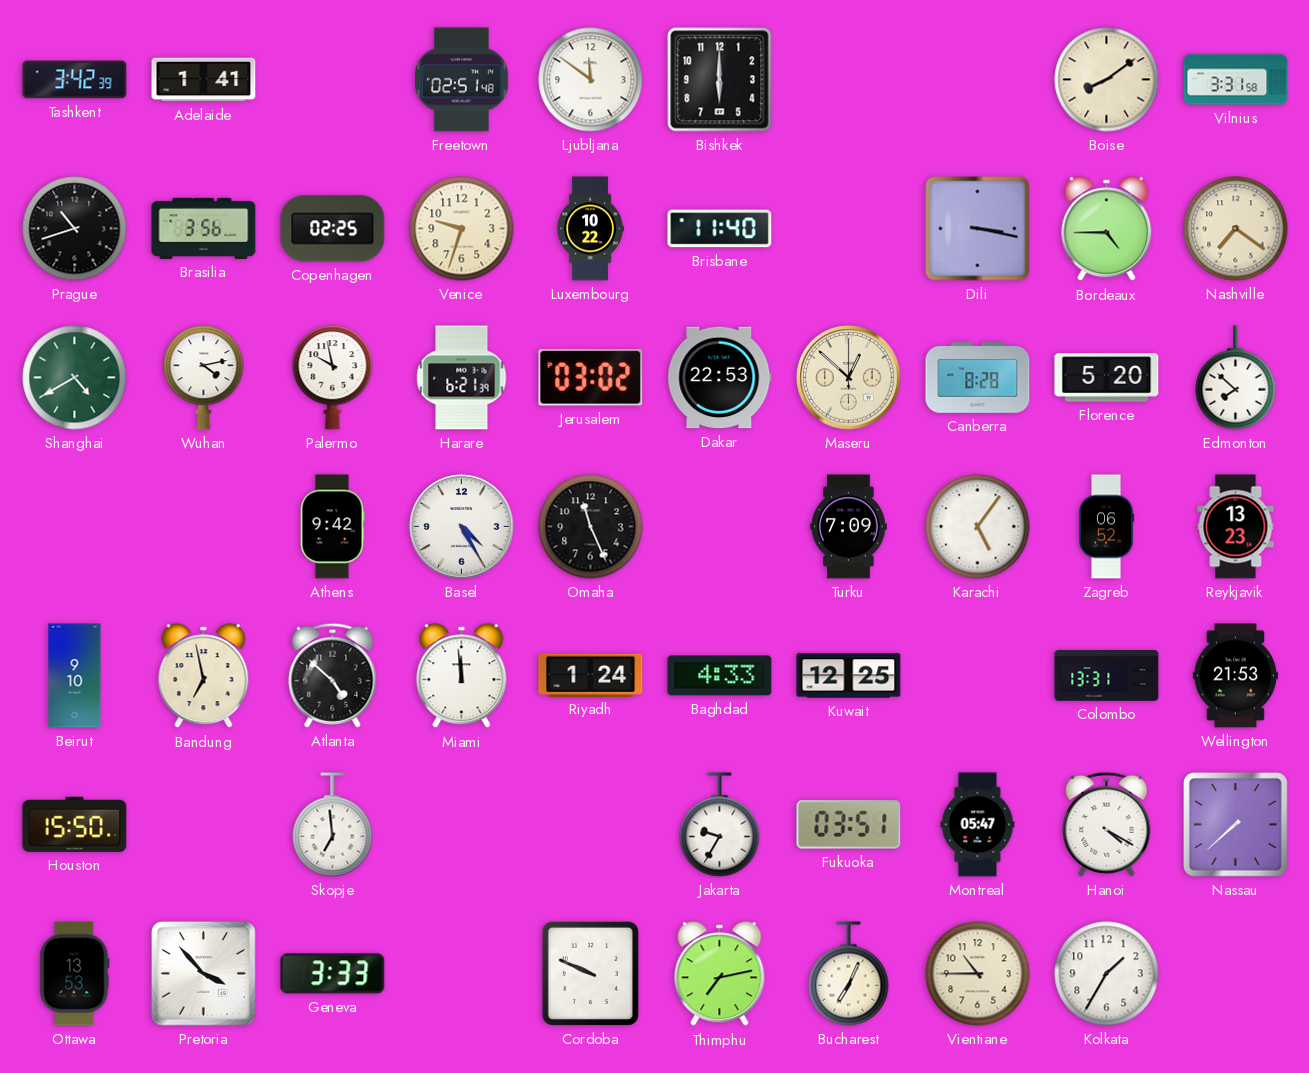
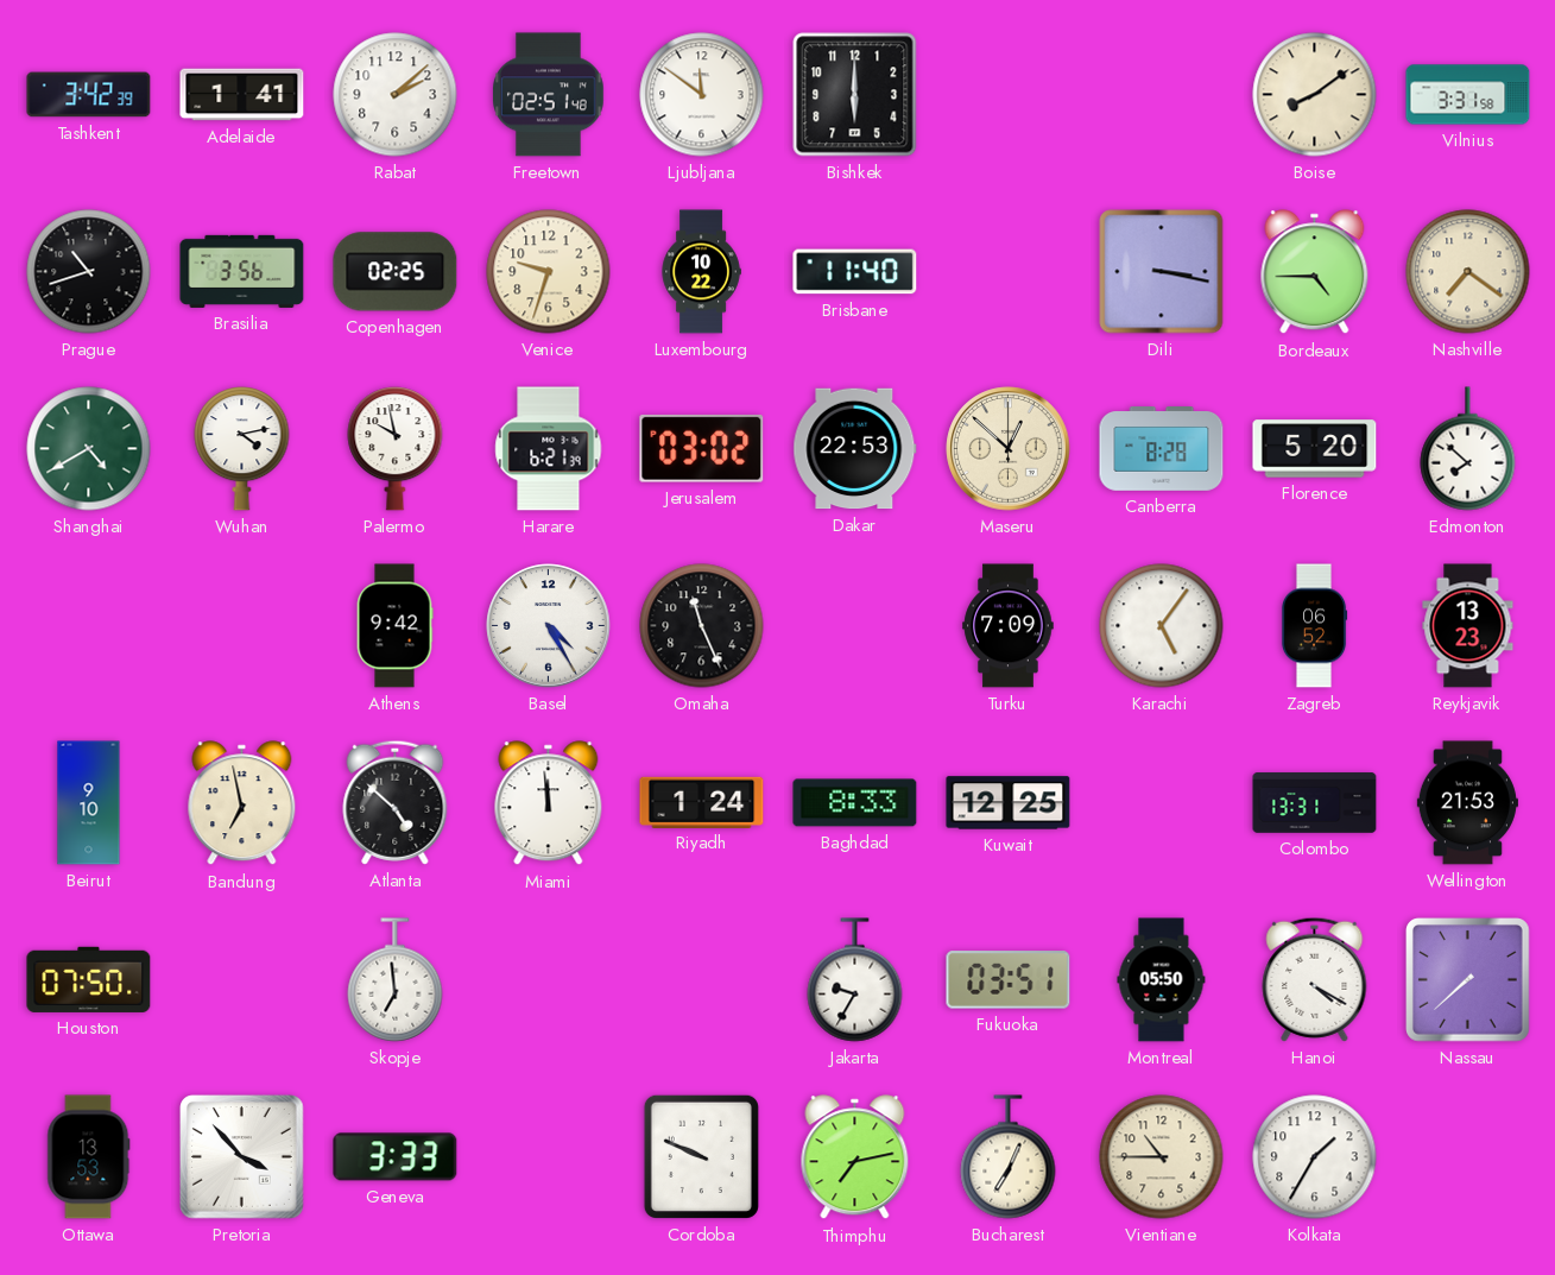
Rabat: none -> 2:08
Baghdad: 4:33 -> 8:33
Houston: 15:50 -> 07:50
Montreal: 05:47 -> 05:50
